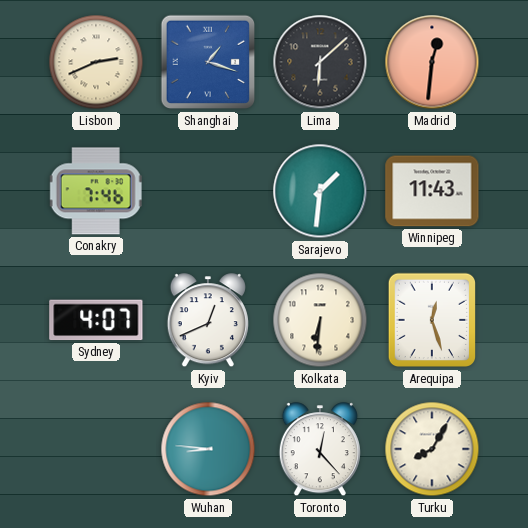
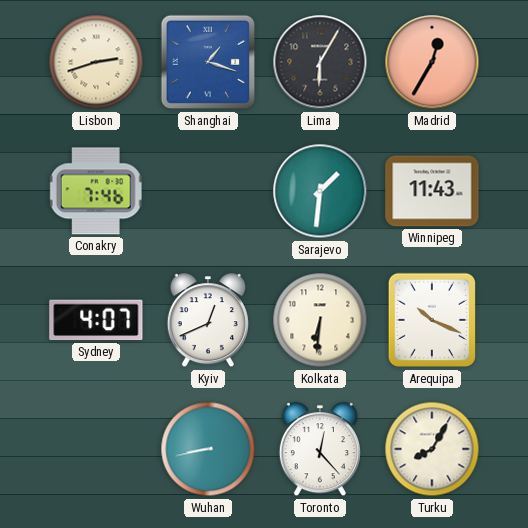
Lisbon: 2:41 -> 2:42
Lima: 6:08 -> 6:05
Madrid: 12:31 -> 12:35
Arequipa: 12:27 -> 10:19
Wuhan: 8:46 -> 8:43
